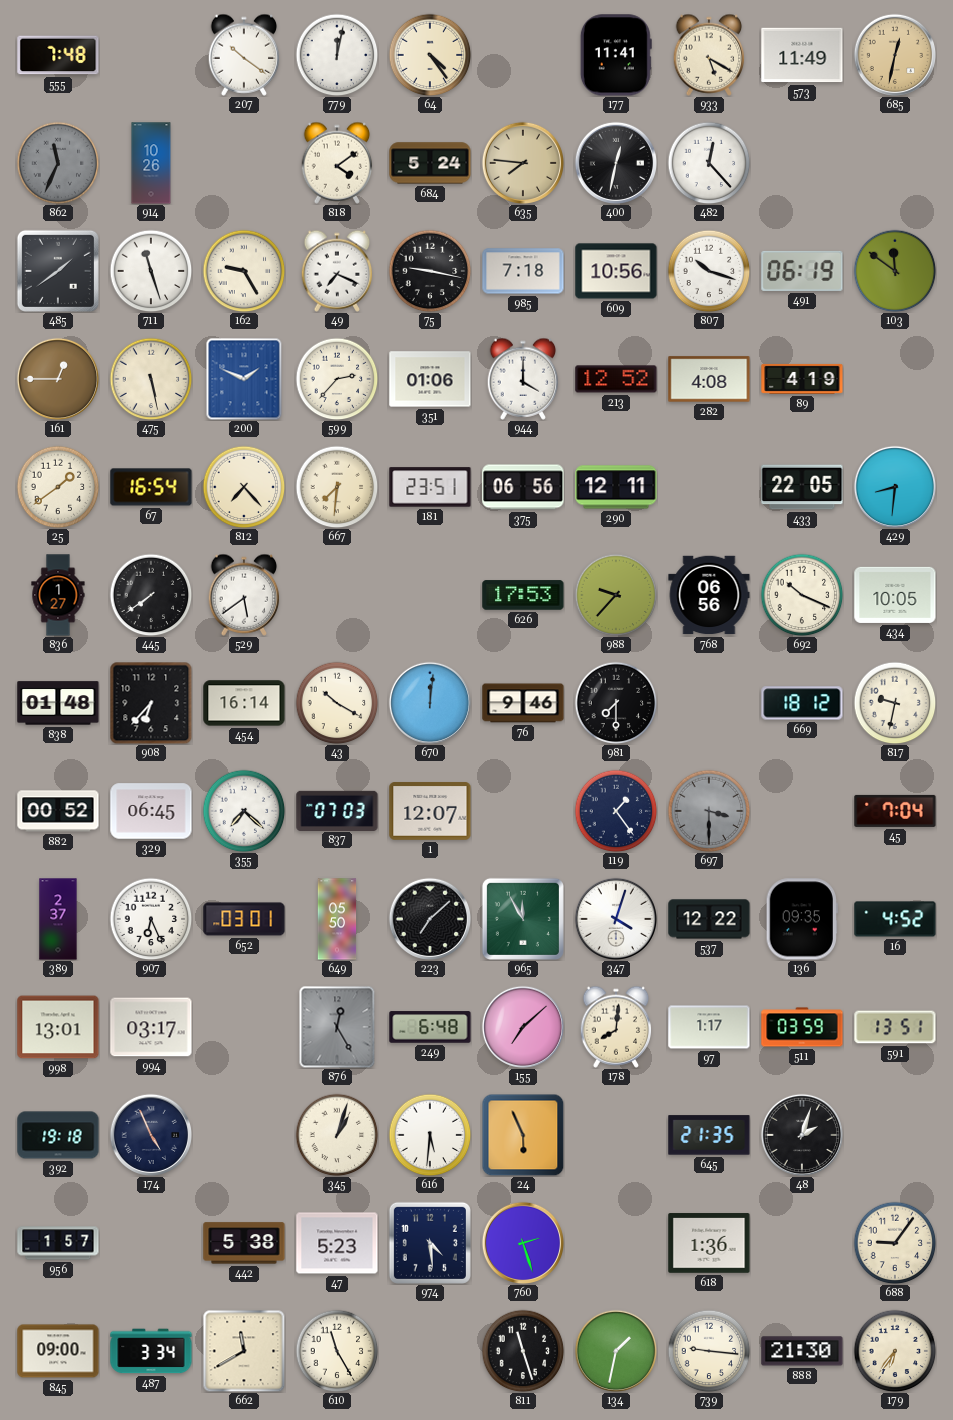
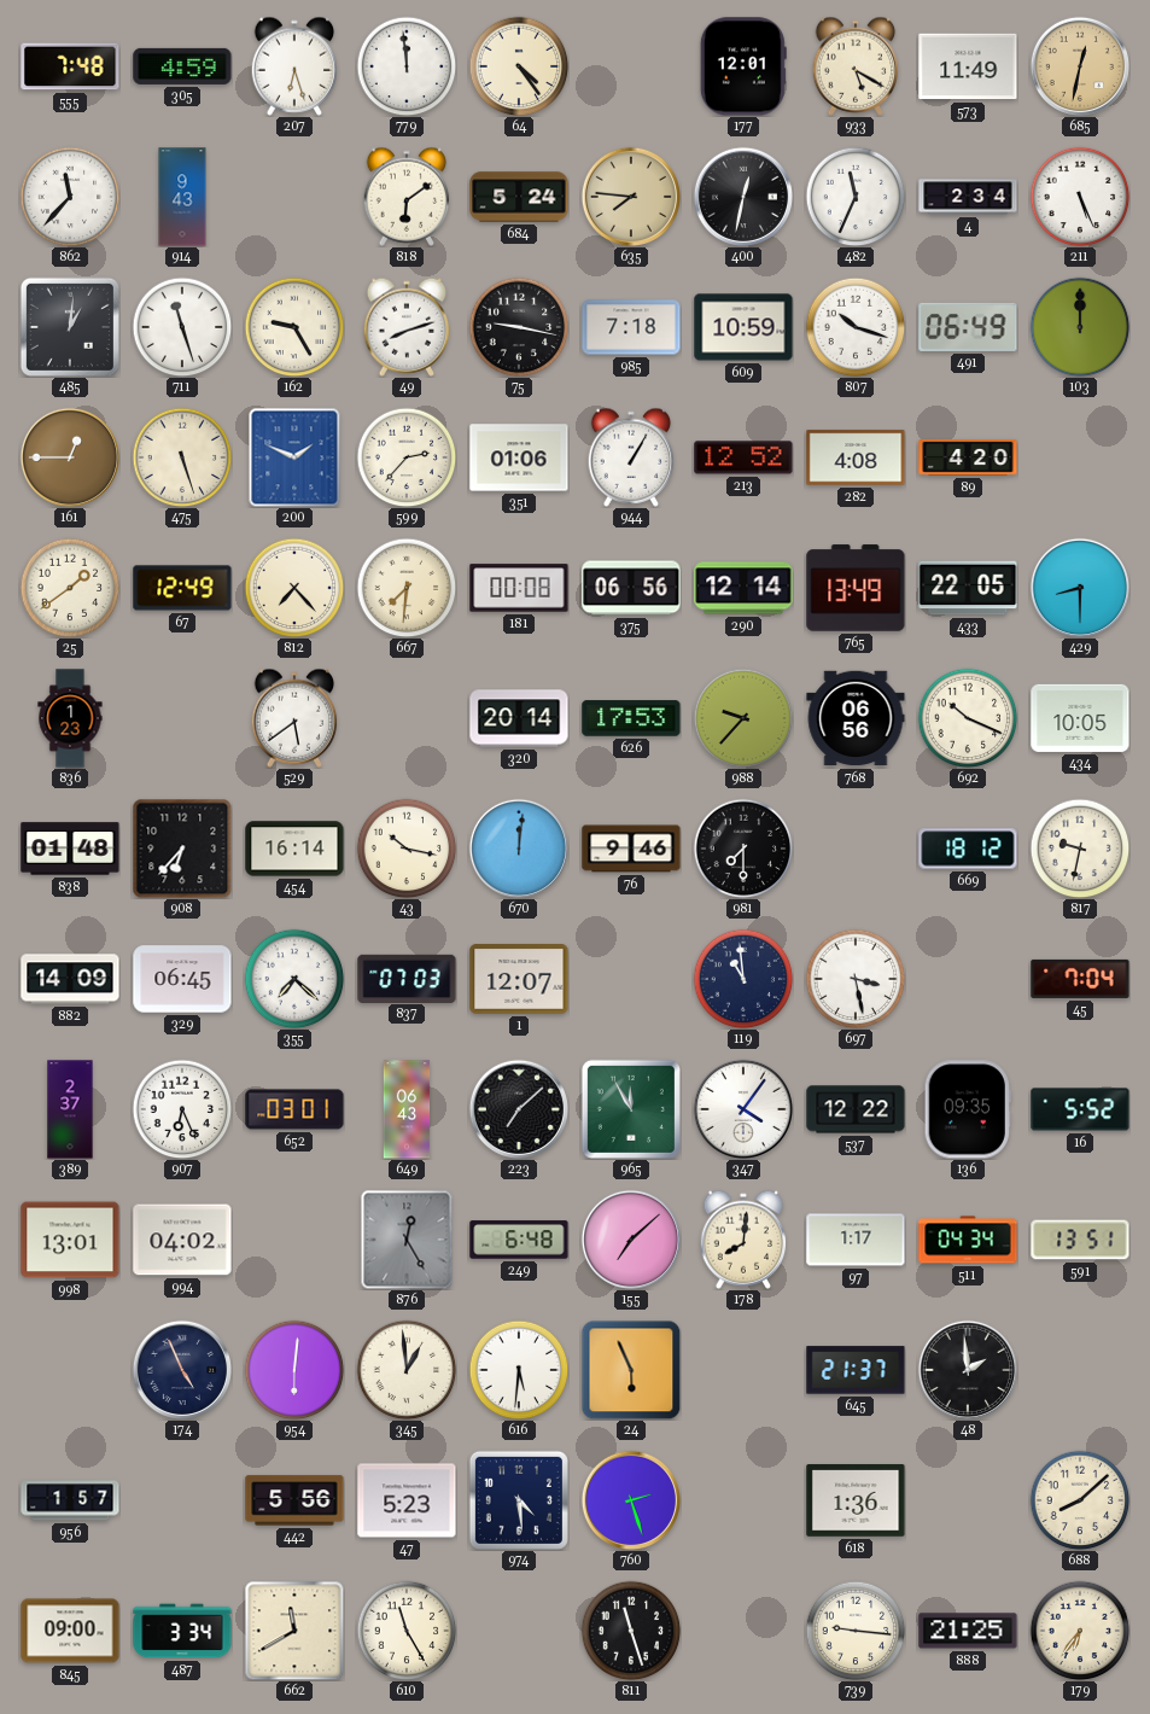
305: none -> 4:59
207: 10:21 -> 6:27
779: 12:02 -> 11:59
177: 11:41 -> 12:01
862: 11:34 -> 11:37
862 dial: grey -> white
914: 10:26 -> 9:43
818: 4:09 -> 6:09
482: 12:23 -> 11:34
4: none -> 2:34
211: none -> 5:26
485: 1:39 -> 1:01
49: 7:19 -> 8:12
609: 10:56 -> 10:59
491: 06:19 -> 06:49
103: 11:51 -> 12:00
475: 5:28 -> 5:27
944: 4:00 -> 1:05
89: 4:19 -> 4:20
67: 16:54 -> 12:49
181: 23:51 -> 00:08
290: 12:11 -> 12:14
765: none -> 13:49
429: 8:31 -> 8:30
836: 1:27 -> 1:23
445: 7:39 -> none
320: none -> 20:14
43: 10:20 -> 10:17
882: 00:52 -> 14:09
119: 1:24 -> 10:59
697: 3:30 -> 3:28
697 dial: grey -> white
649: 05:50 -> 06:43
347: 4:03 -> 4:06
16: 4:52 -> 5:52
994: 03:17 -> 04:02
511: 03:59 -> 04:34
392: 19:18 -> none
954: none -> 6:01
345: 1:03 -> 12:59
645: 21:35 -> 21:37
48: 2:03 -> 1:59
442: 5:38 -> 5:56
688: 9:06 -> 8:08
134: 1:32 -> none
888: 21:30 -> 21:25
